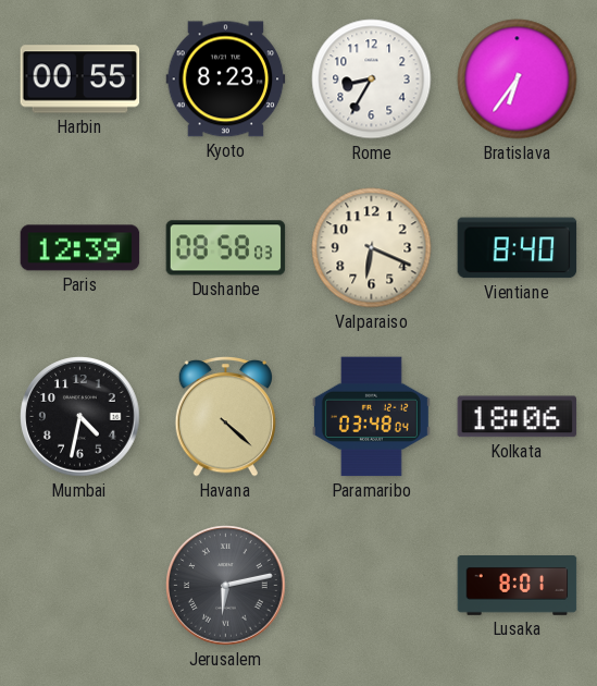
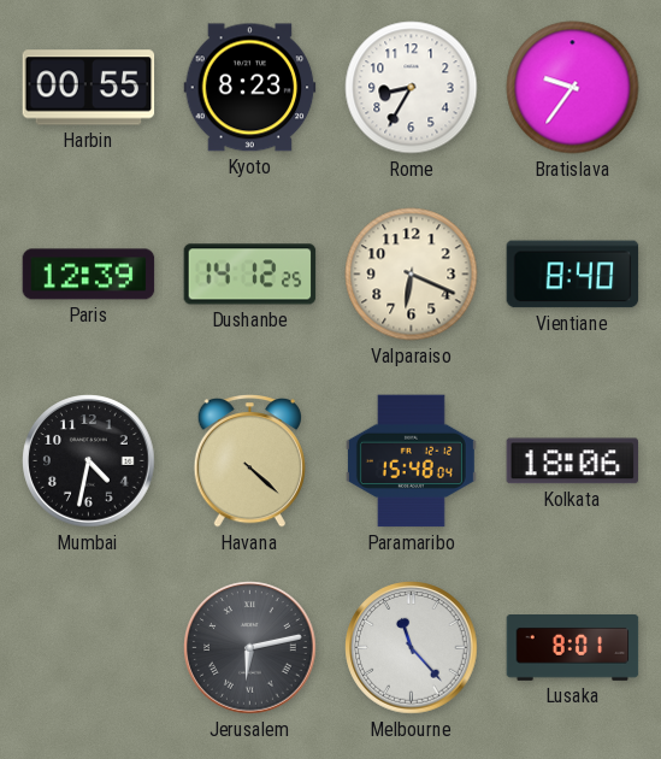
Bratislava: 6:36 -> 9:36
Dushanbe: 08:58 -> 14:12
Paramaribo: 03:48 -> 15:48
Melbourne: none -> 11:23
